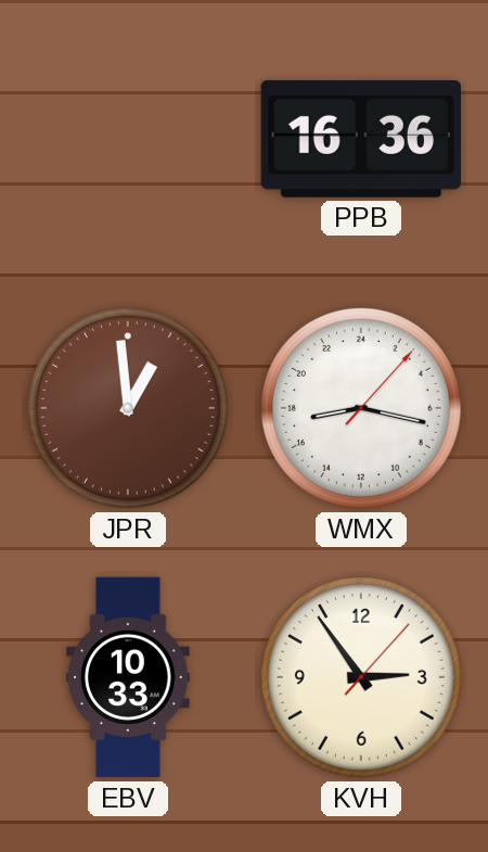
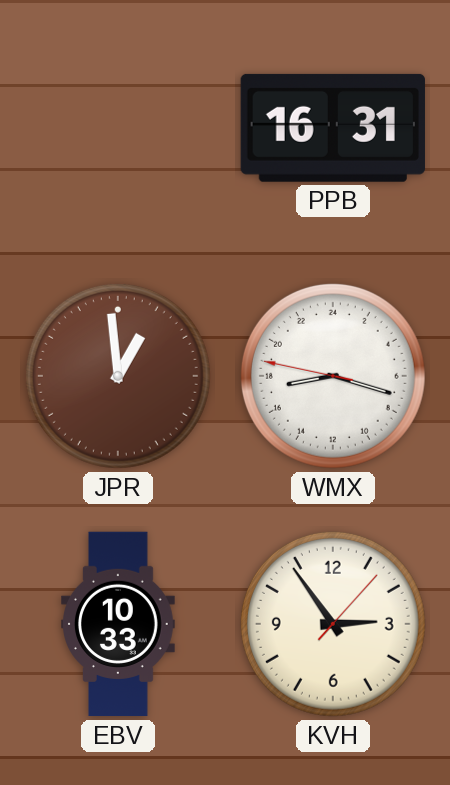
PPB: 16:36 -> 16:31
WMX: 17:17:07 -> 17:17:47
